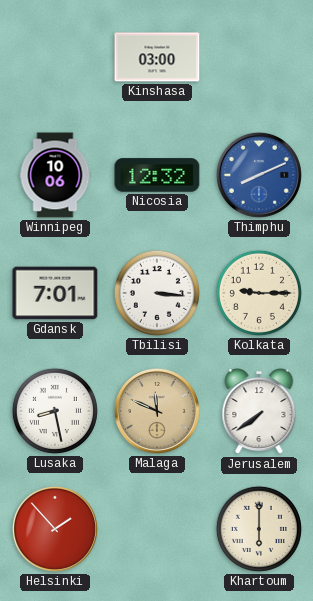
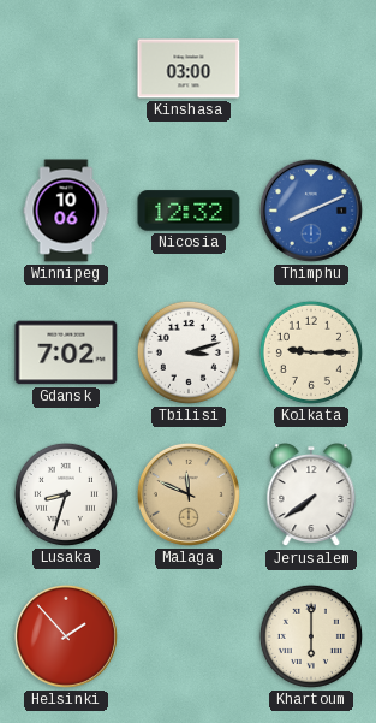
Gdansk: 7:01 -> 7:02
Tbilisi: 3:16 -> 3:12
Lusaka: 8:28 -> 8:33
